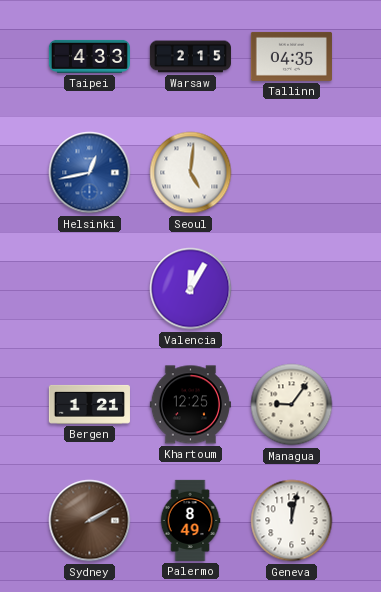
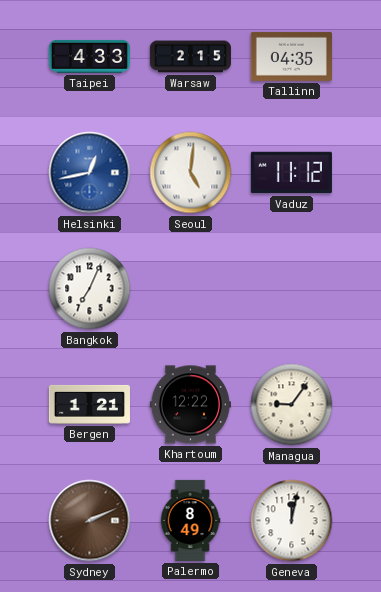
Vaduz: none -> 11:12
Bangkok: none -> 7:04
Valencia: 12:05 -> none
Khartoum: 12:25 -> 12:22
Sydney: 2:10 -> 2:11
